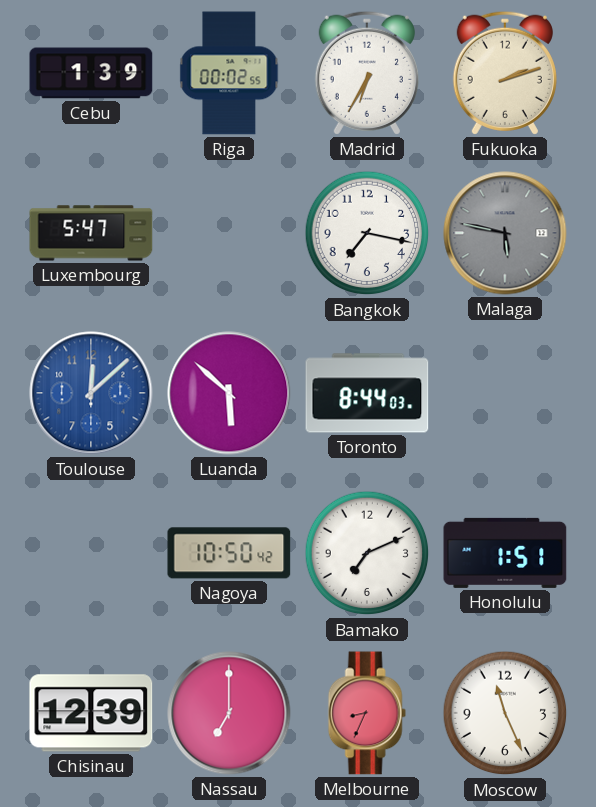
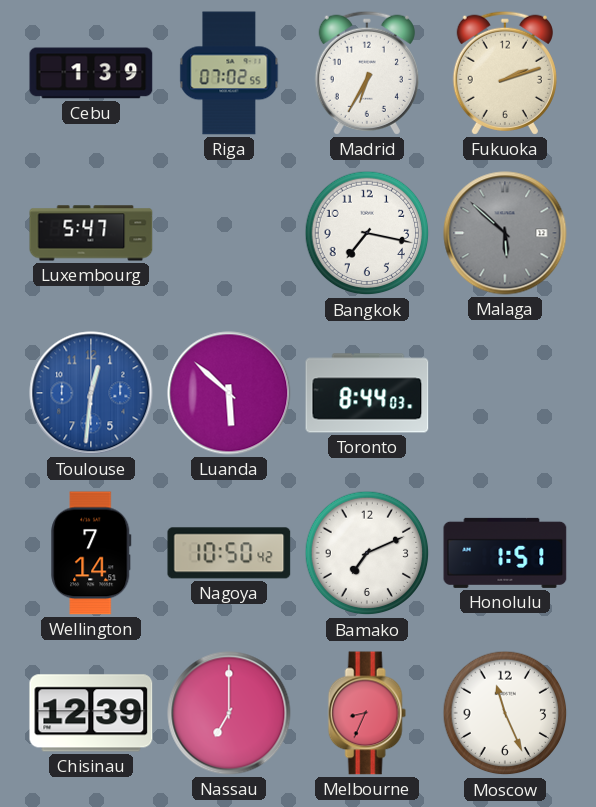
Riga: 00:02 -> 07:02
Malaga: 5:47 -> 5:52
Toulouse: 12:08 -> 12:31
Wellington: none -> 7:14
